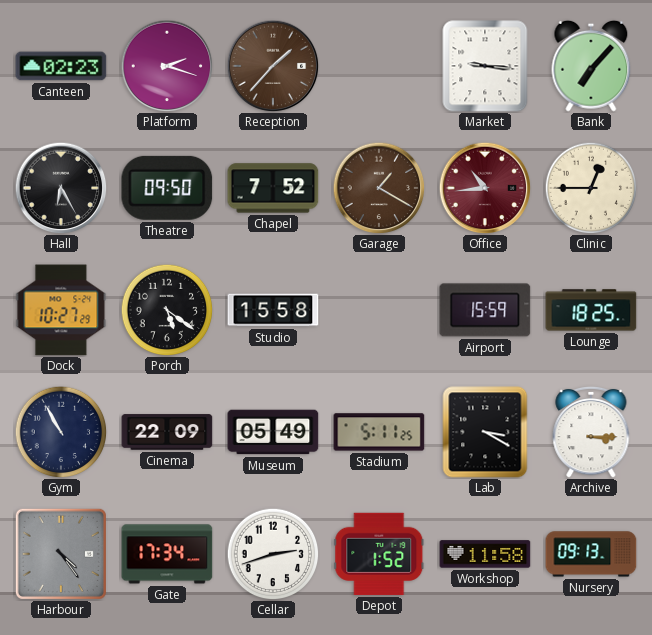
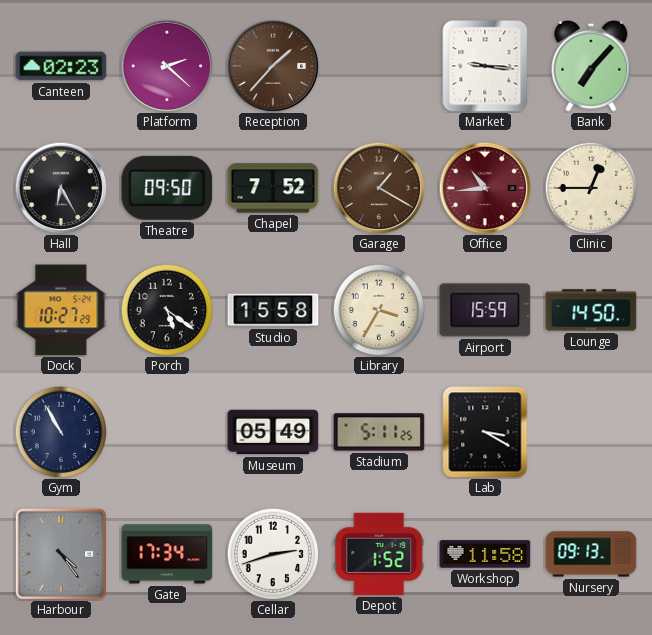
Platform: 2:18 -> 2:22
Library: none -> 3:35
Lounge: 18:25 -> 14:50
Cinema: 22:09 -> none
Archive: 3:15 -> none
